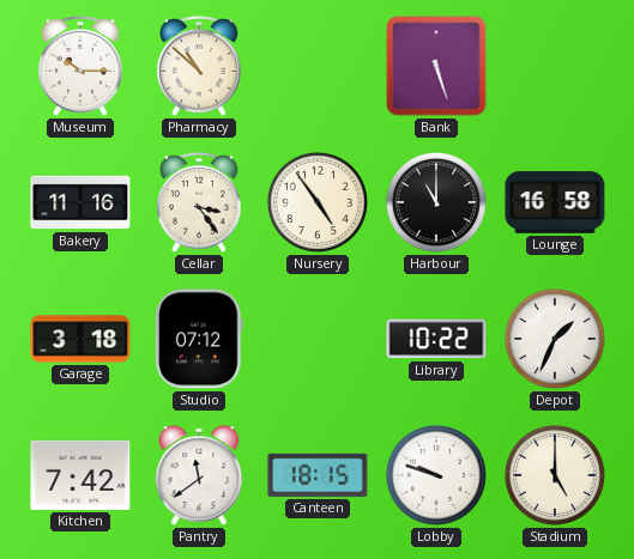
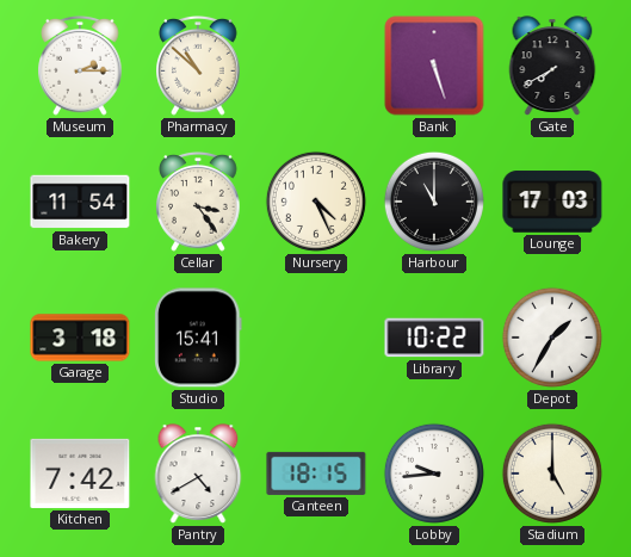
Museum: 10:15 -> 2:15
Gate: none -> 7:40
Bakery: 11:16 -> 11:54
Nursery: 4:54 -> 4:26
Lounge: 16:58 -> 17:03
Studio: 07:12 -> 15:41
Depot: 1:34 -> 1:35
Pantry: 11:39 -> 4:40
Lobby: 9:48 -> 9:44
